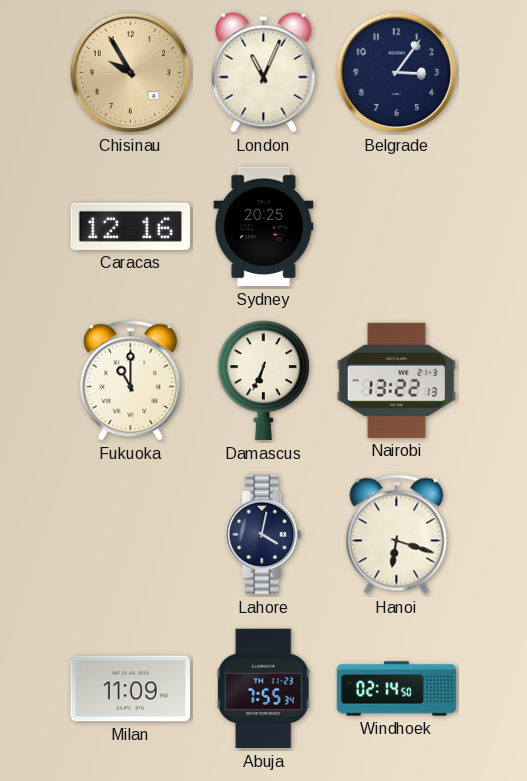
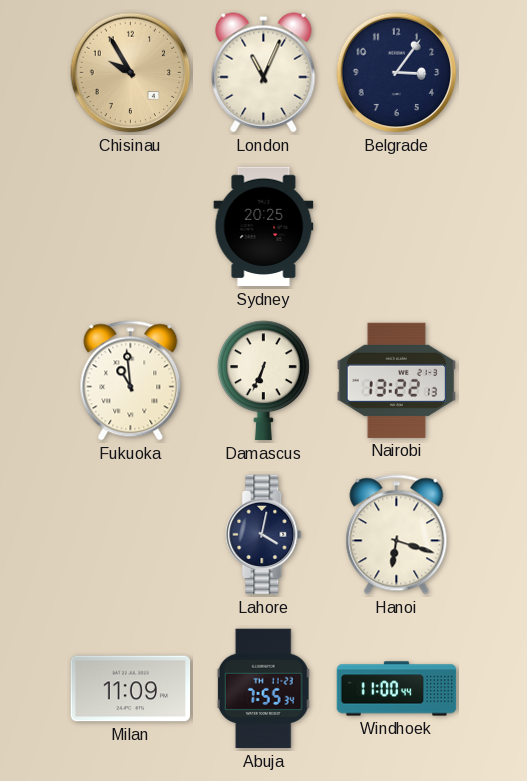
Caracas: 12:16 -> none
Fukuoka: 11:00 -> 10:59
Windhoek: 02:14 -> 11:00
